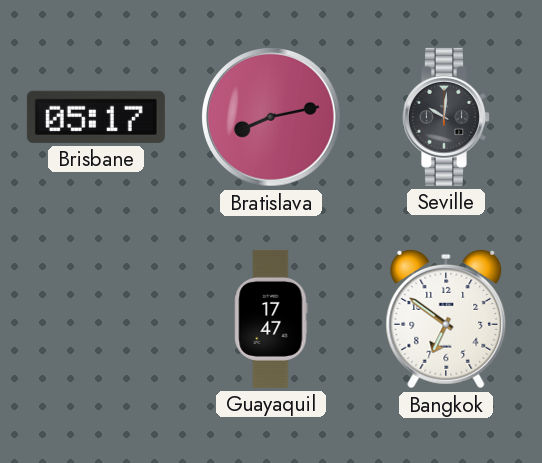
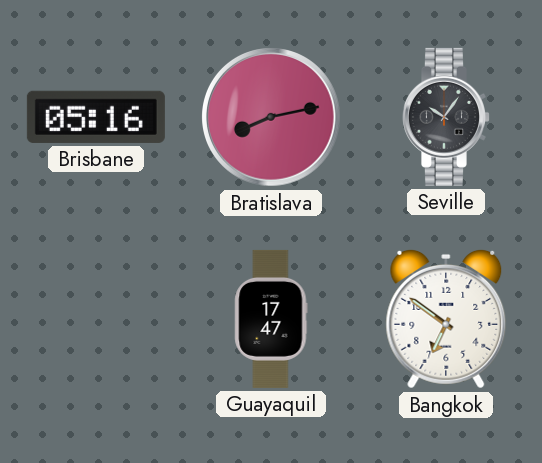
Brisbane: 05:17 -> 05:16
Seville: 10:01 -> 10:06
